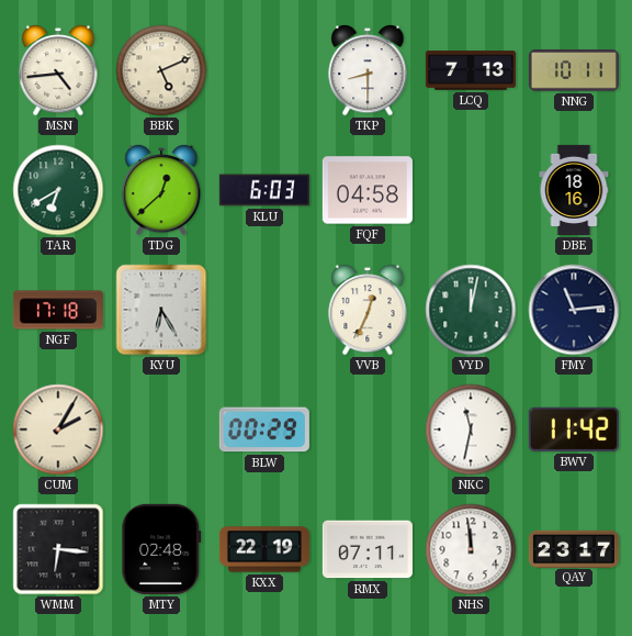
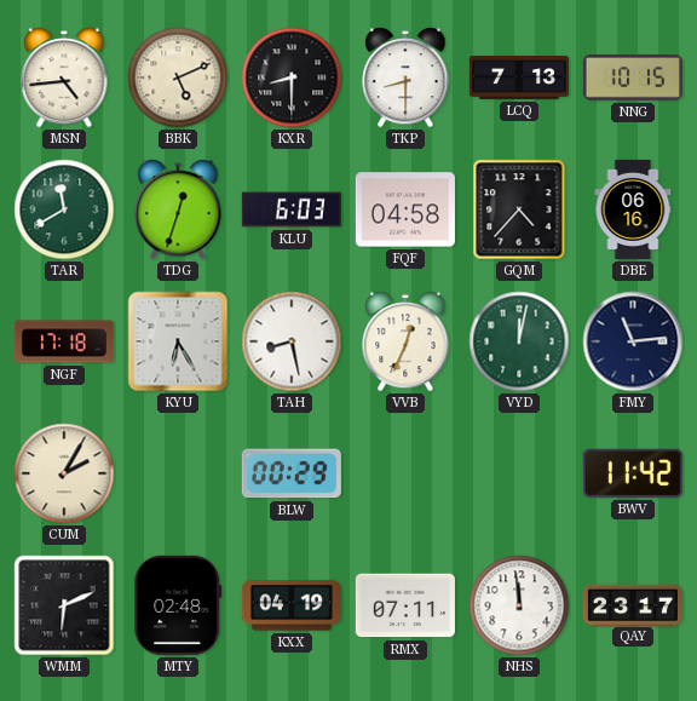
KXR: none -> 8:30
NNG: 10:11 -> 10:15
TAR: 6:40 -> 11:40
TDG: 12:38 -> 12:33
GQM: none -> 4:37
DBE: 18:16 -> 06:16
TAH: none -> 8:28
NKC: 11:32 -> none
WMM: 6:16 -> 6:11
KXX: 22:19 -> 04:19
